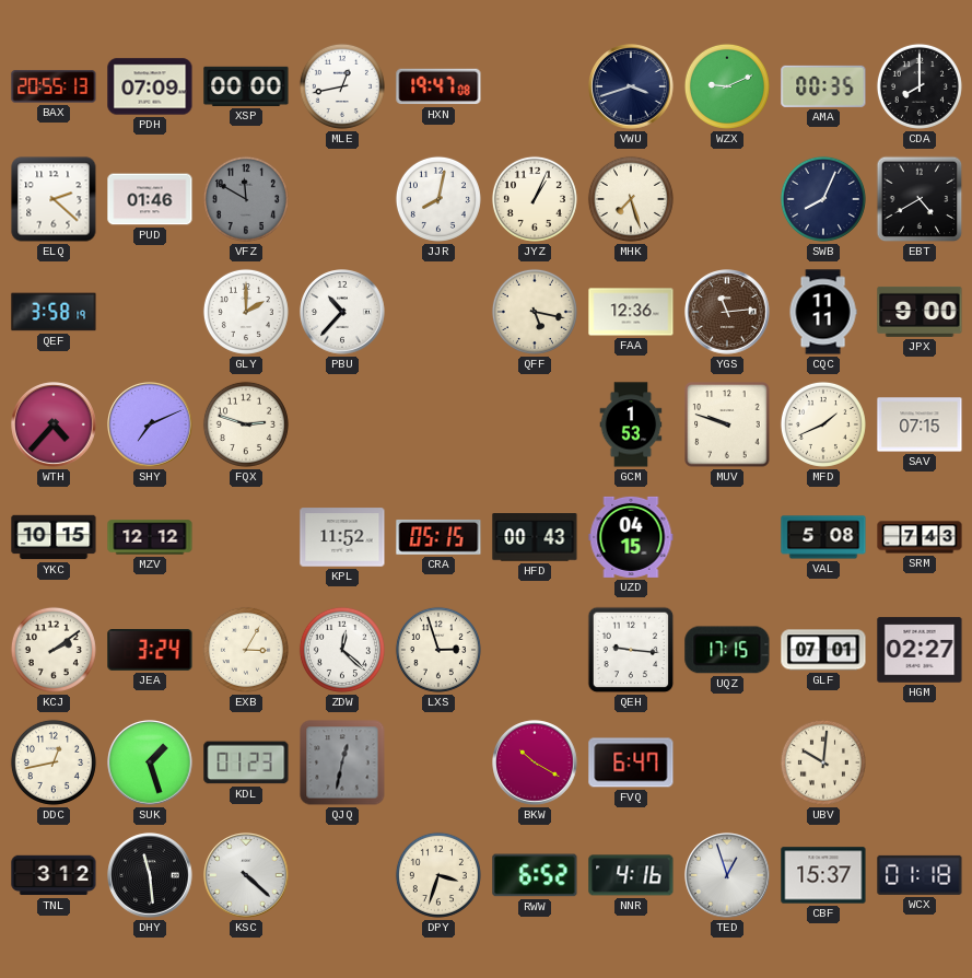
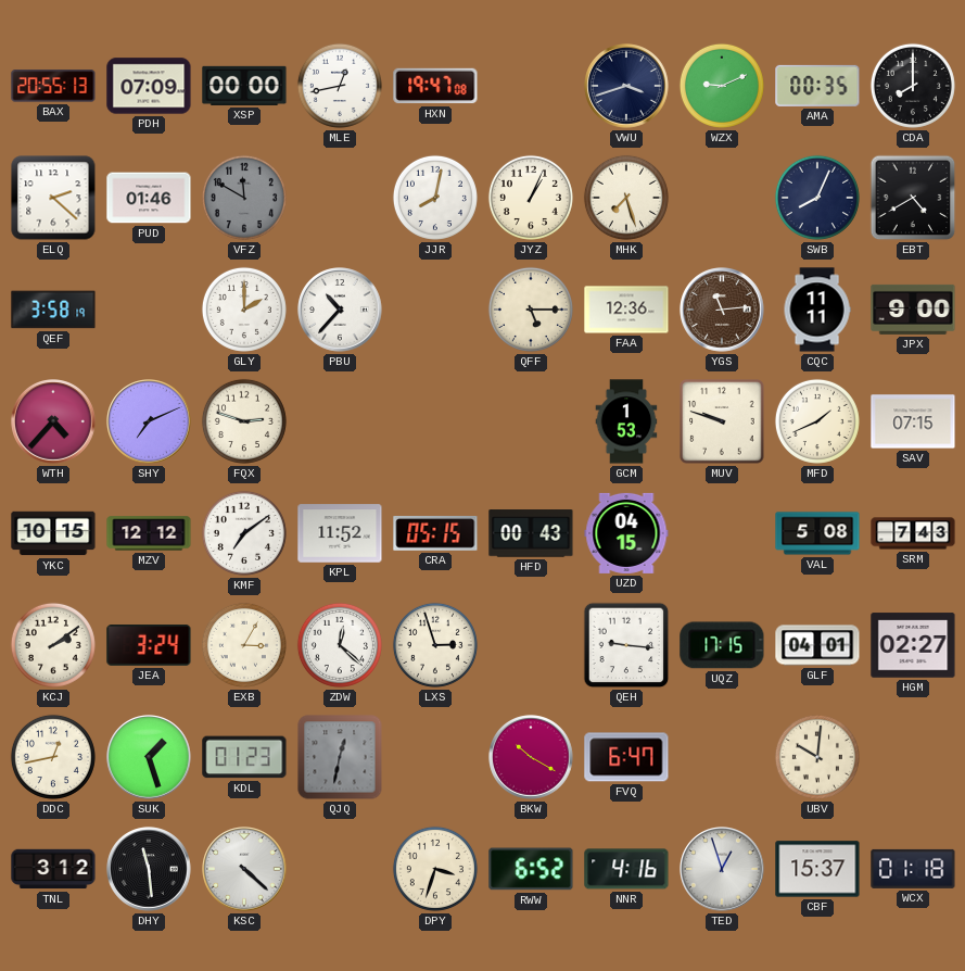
QFF: 5:17 -> 5:15
KMF: none -> 7:09
GLF: 07:01 -> 04:01
